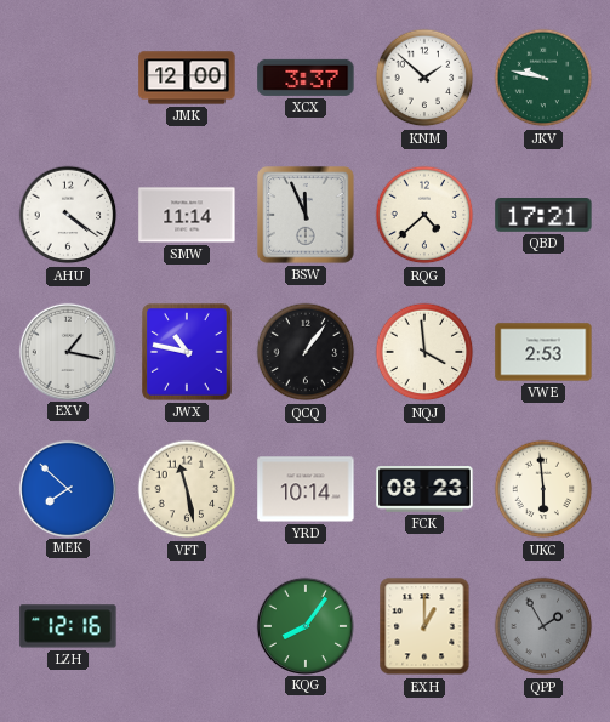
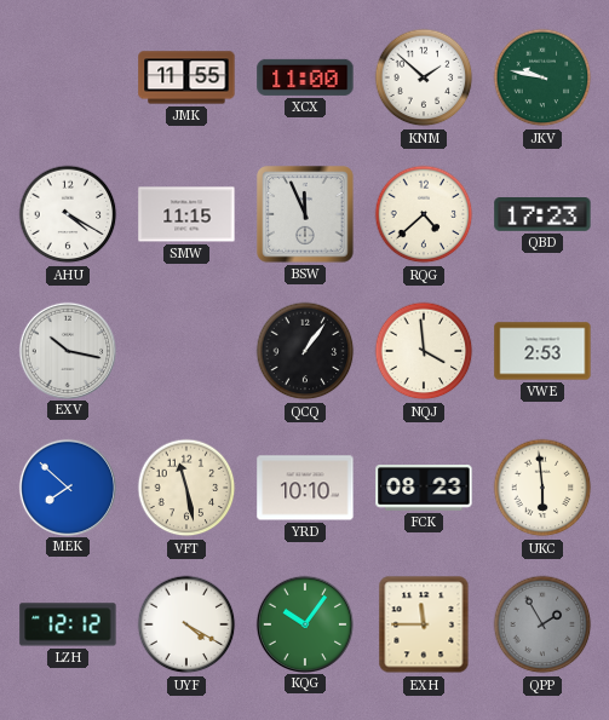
JMK: 12:00 -> 11:55
XCX: 3:37 -> 11:00
AHU: 4:21 -> 4:20
SMW: 11:14 -> 11:15
QBD: 17:21 -> 17:23
EXV: 1:17 -> 10:17
JWX: 10:47 -> none
YRD: 10:14 -> 10:10
LZH: 12:16 -> 12:12
UYF: none -> 4:20
KQG: 8:06 -> 10:06
EXH: 1:00 -> 11:45
